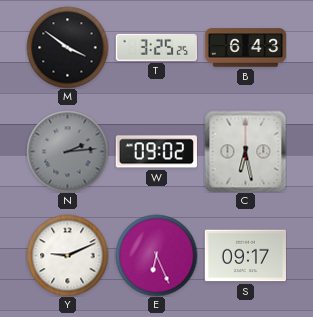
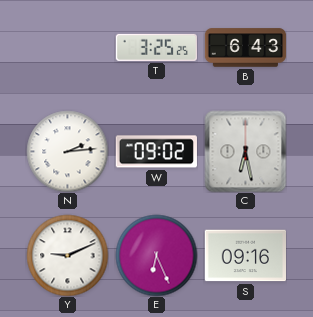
M: 3:51 -> none
N dial: grey -> white
S: 09:17 -> 09:16
